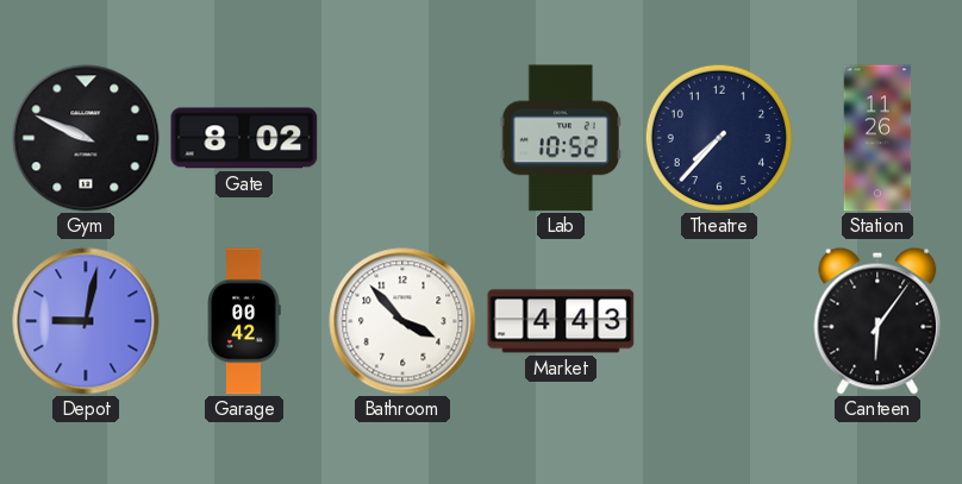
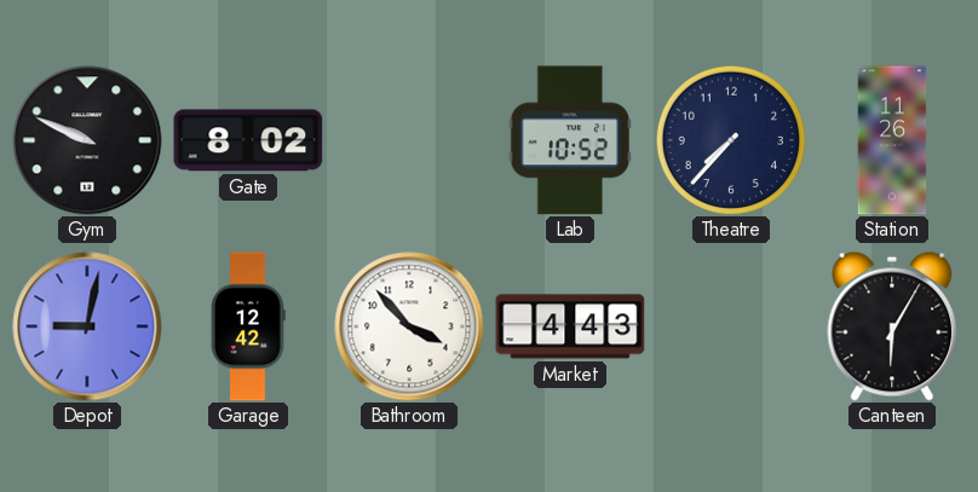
Garage: 00:42 -> 12:42
Canteen: 6:06 -> 6:05
